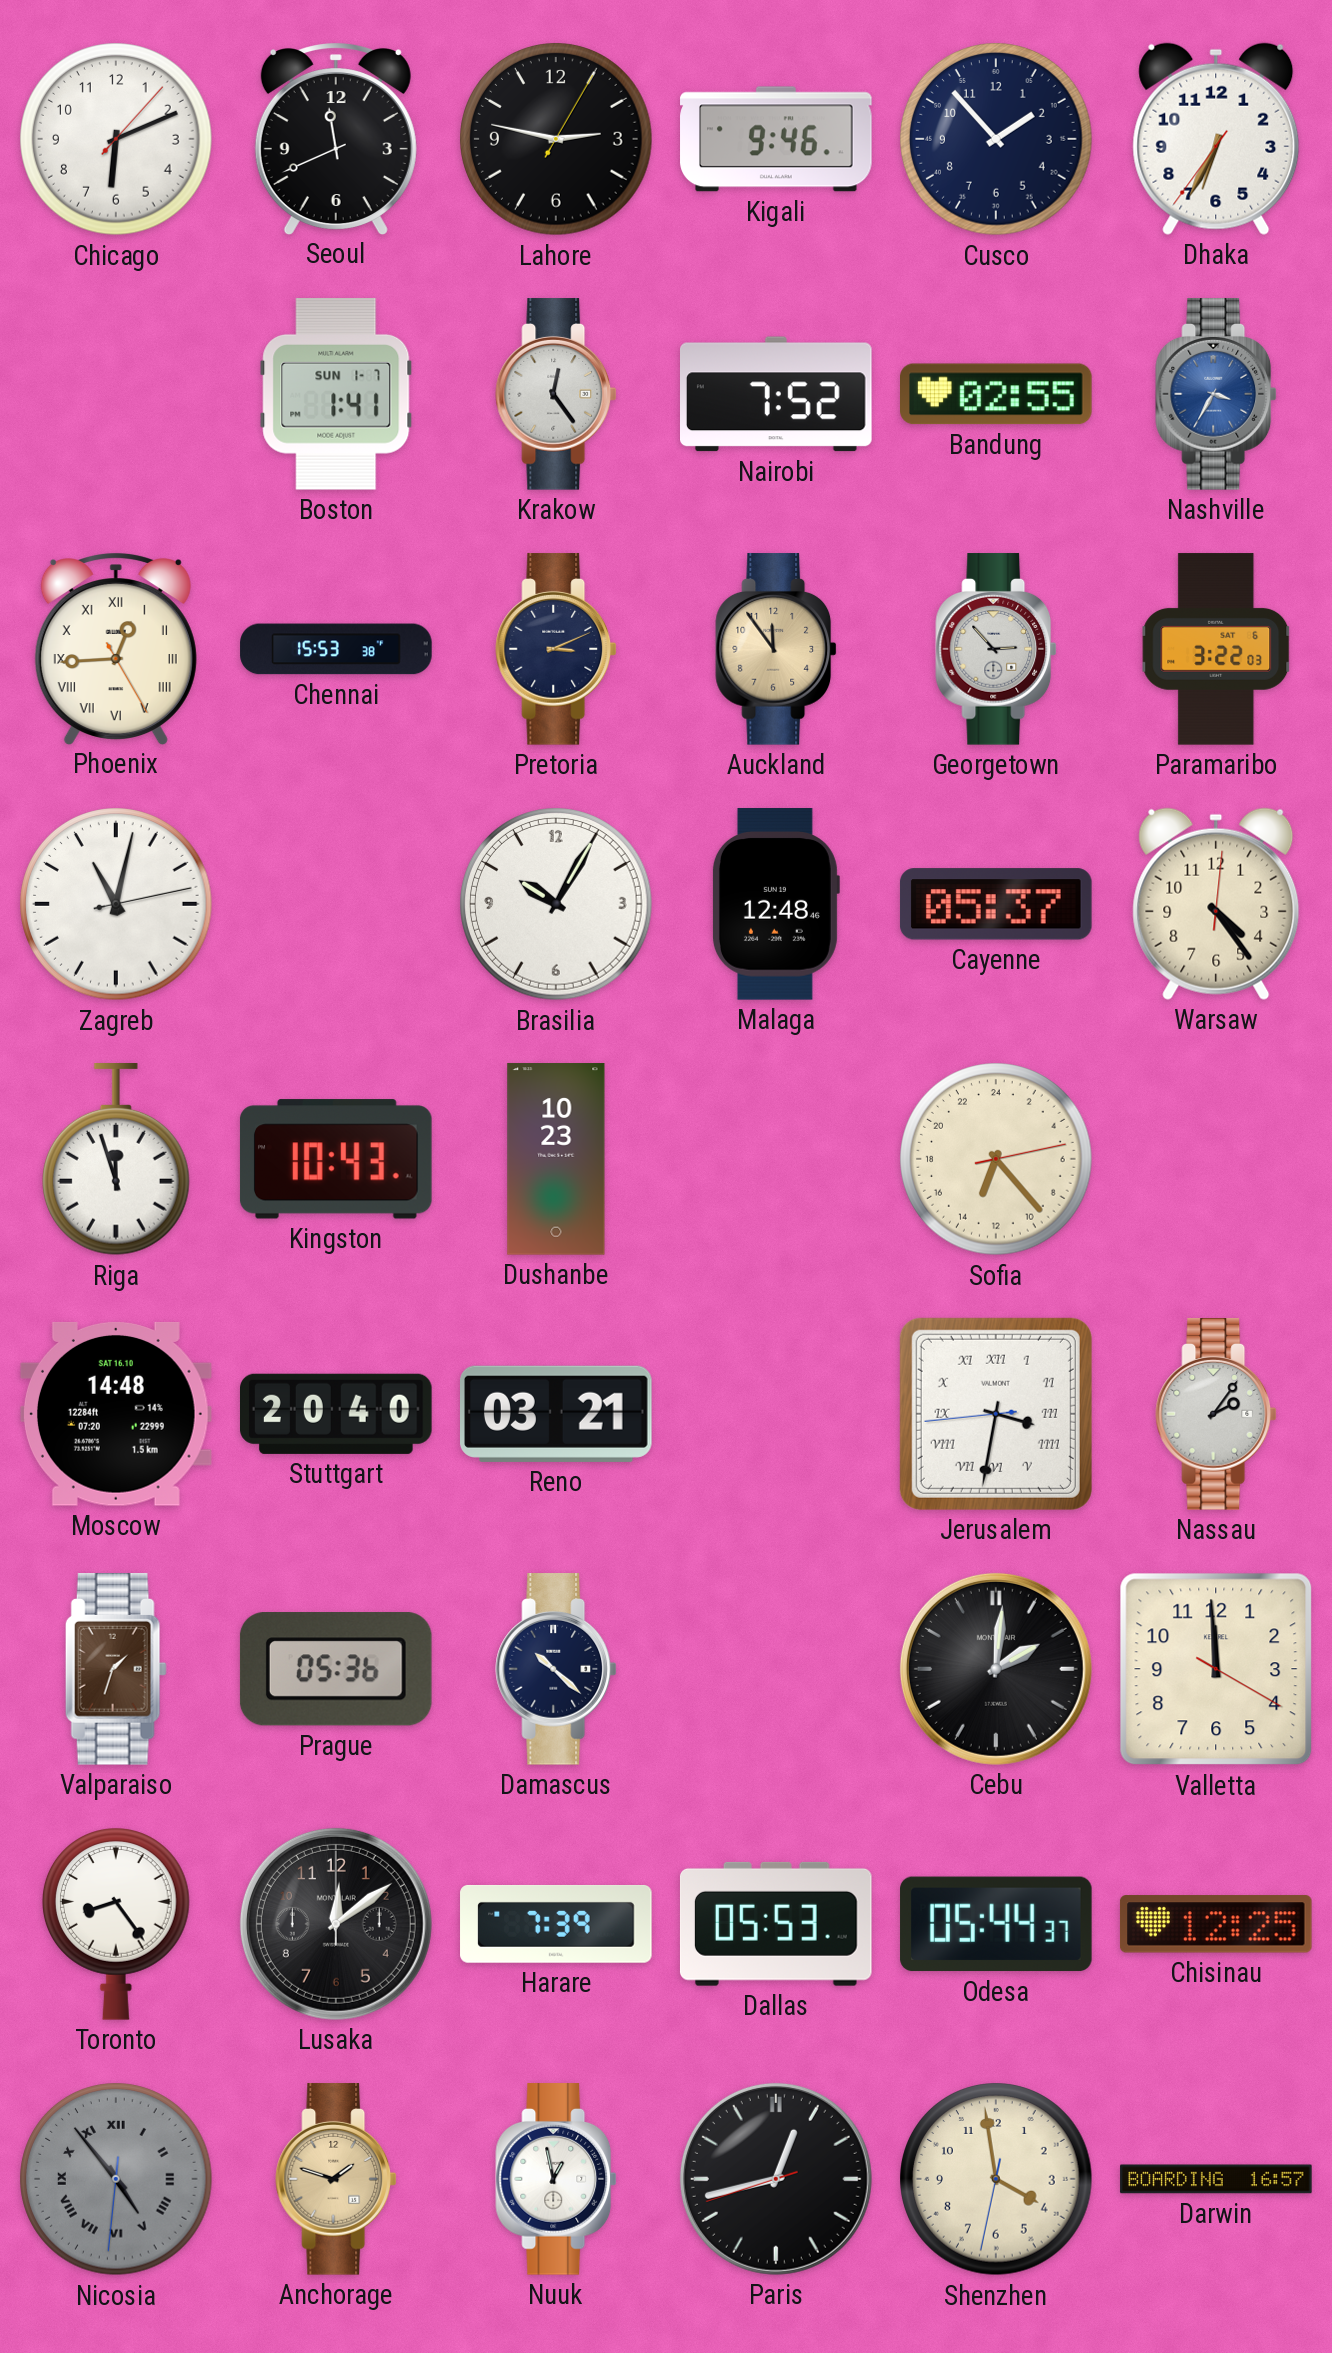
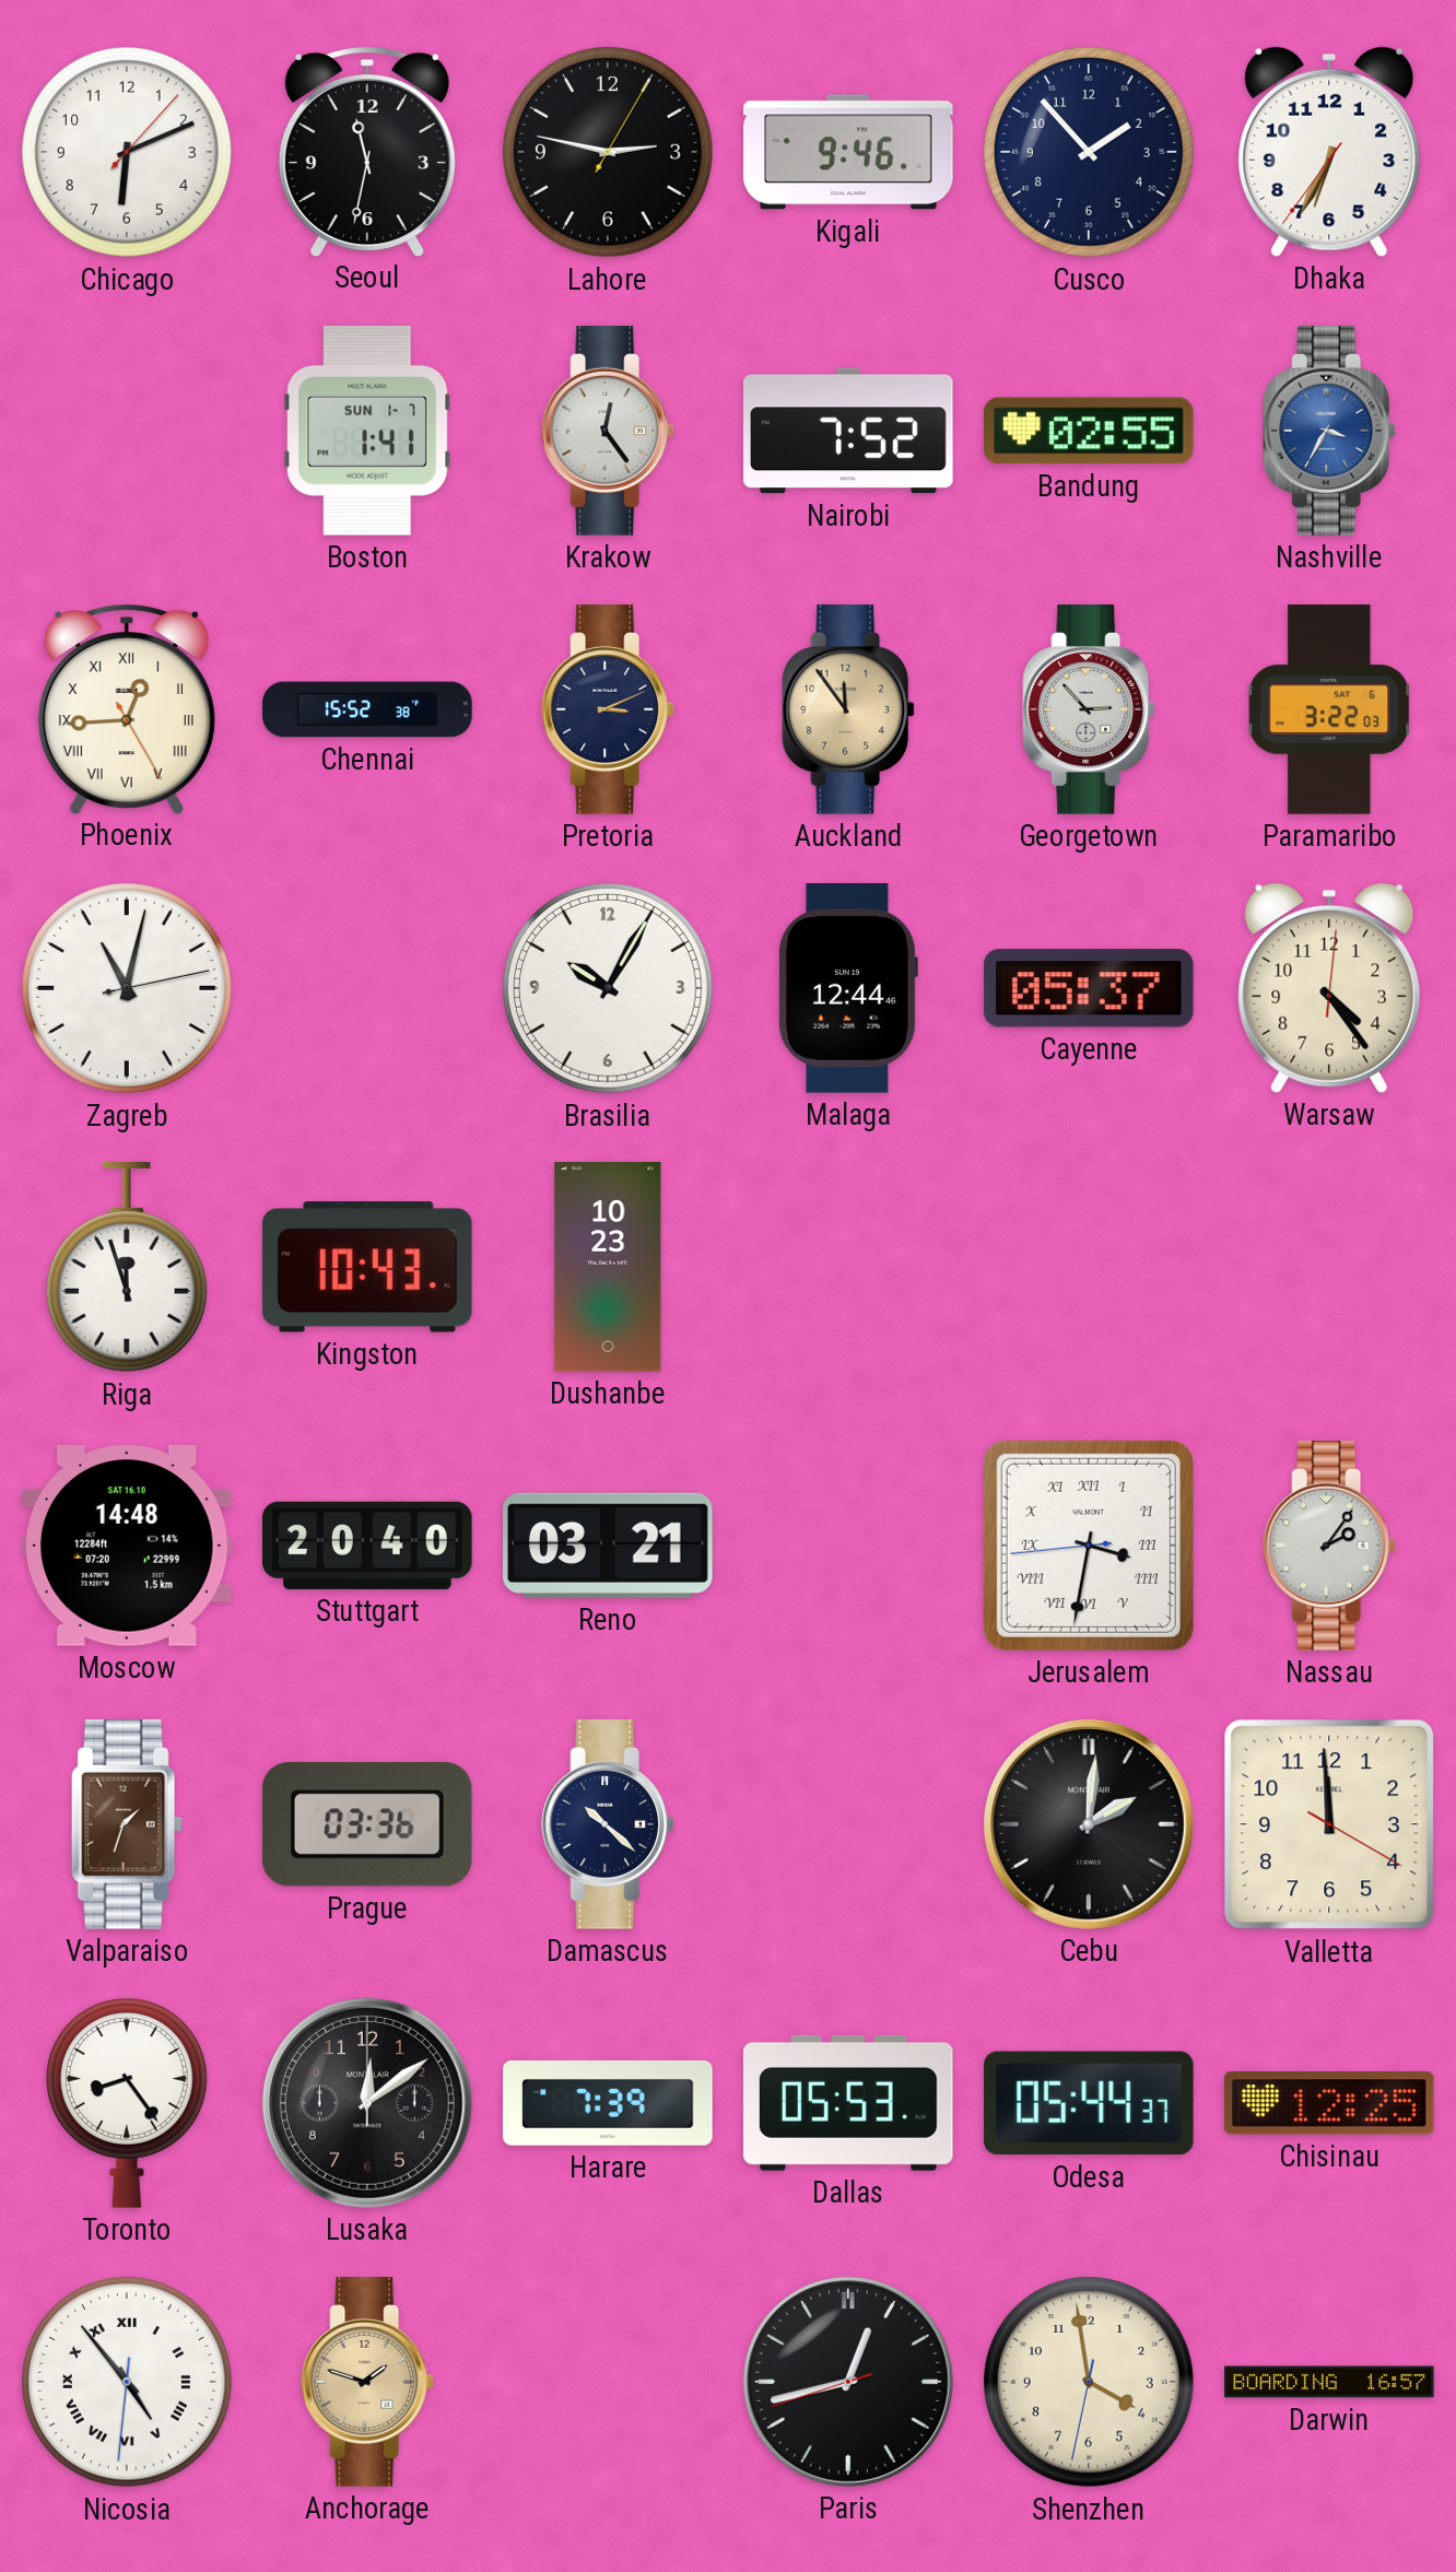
Seoul: 11:41 -> 11:32
Chennai: 15:53 -> 15:52
Malaga: 12:48 -> 12:44
Sofia: 13:23 -> none
Prague: 05:36 -> 03:36
Nicosia dial: grey -> white
Nuuk: 12:58 -> none
